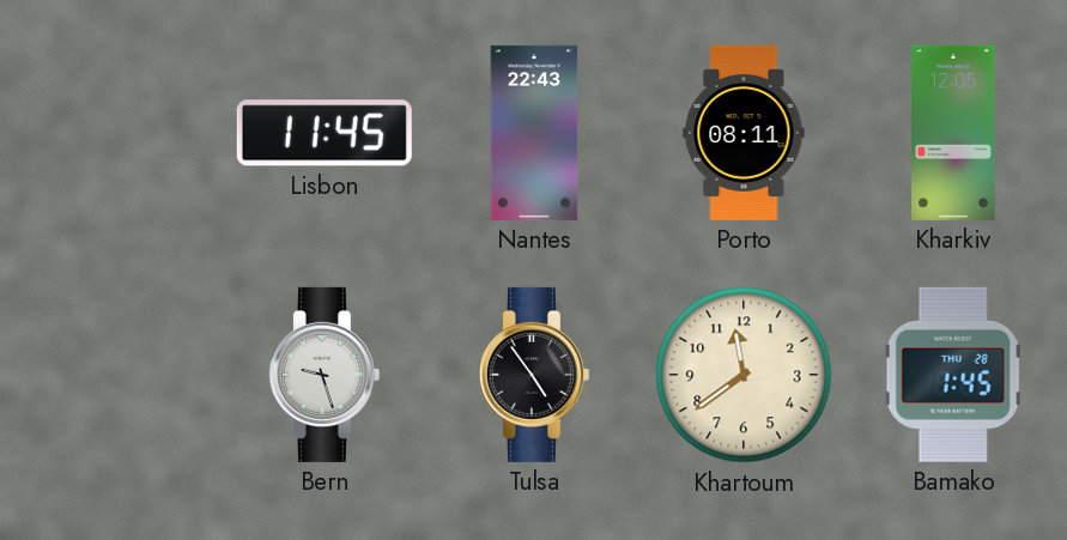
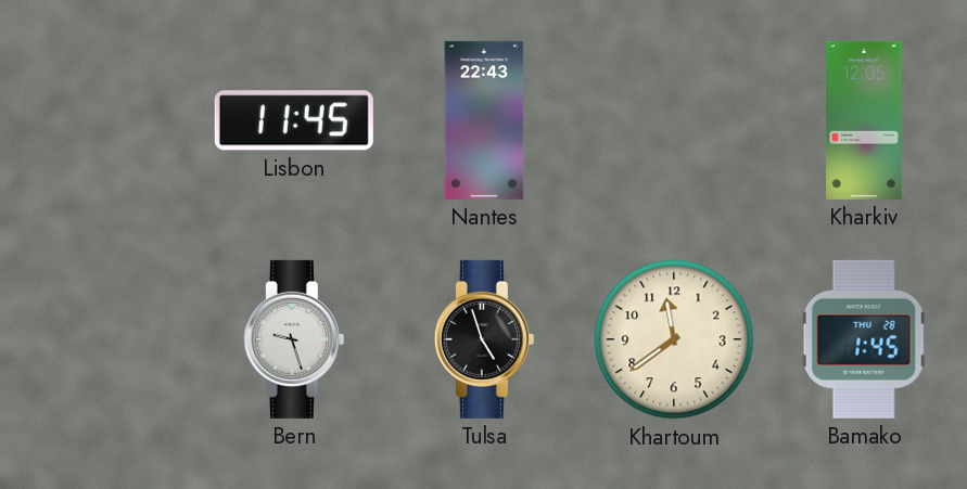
Porto: 08:11 -> none
Tulsa: 4:54 -> 4:57
